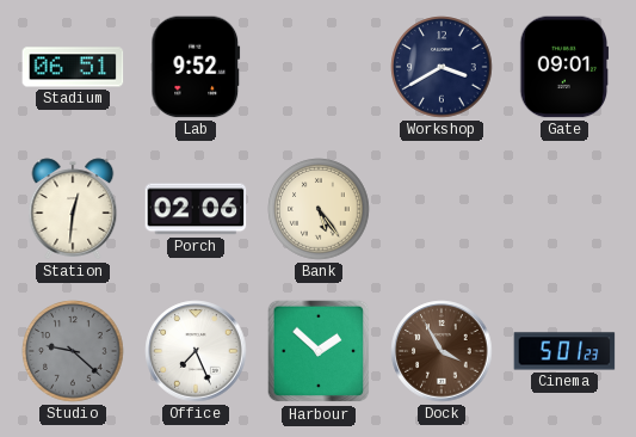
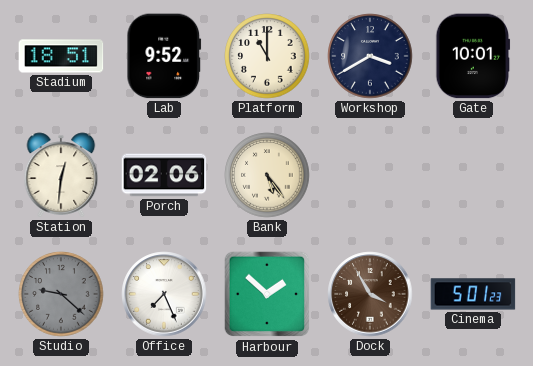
Stadium: 06:51 -> 18:51
Platform: none -> 11:00
Gate: 09:01 -> 10:01
